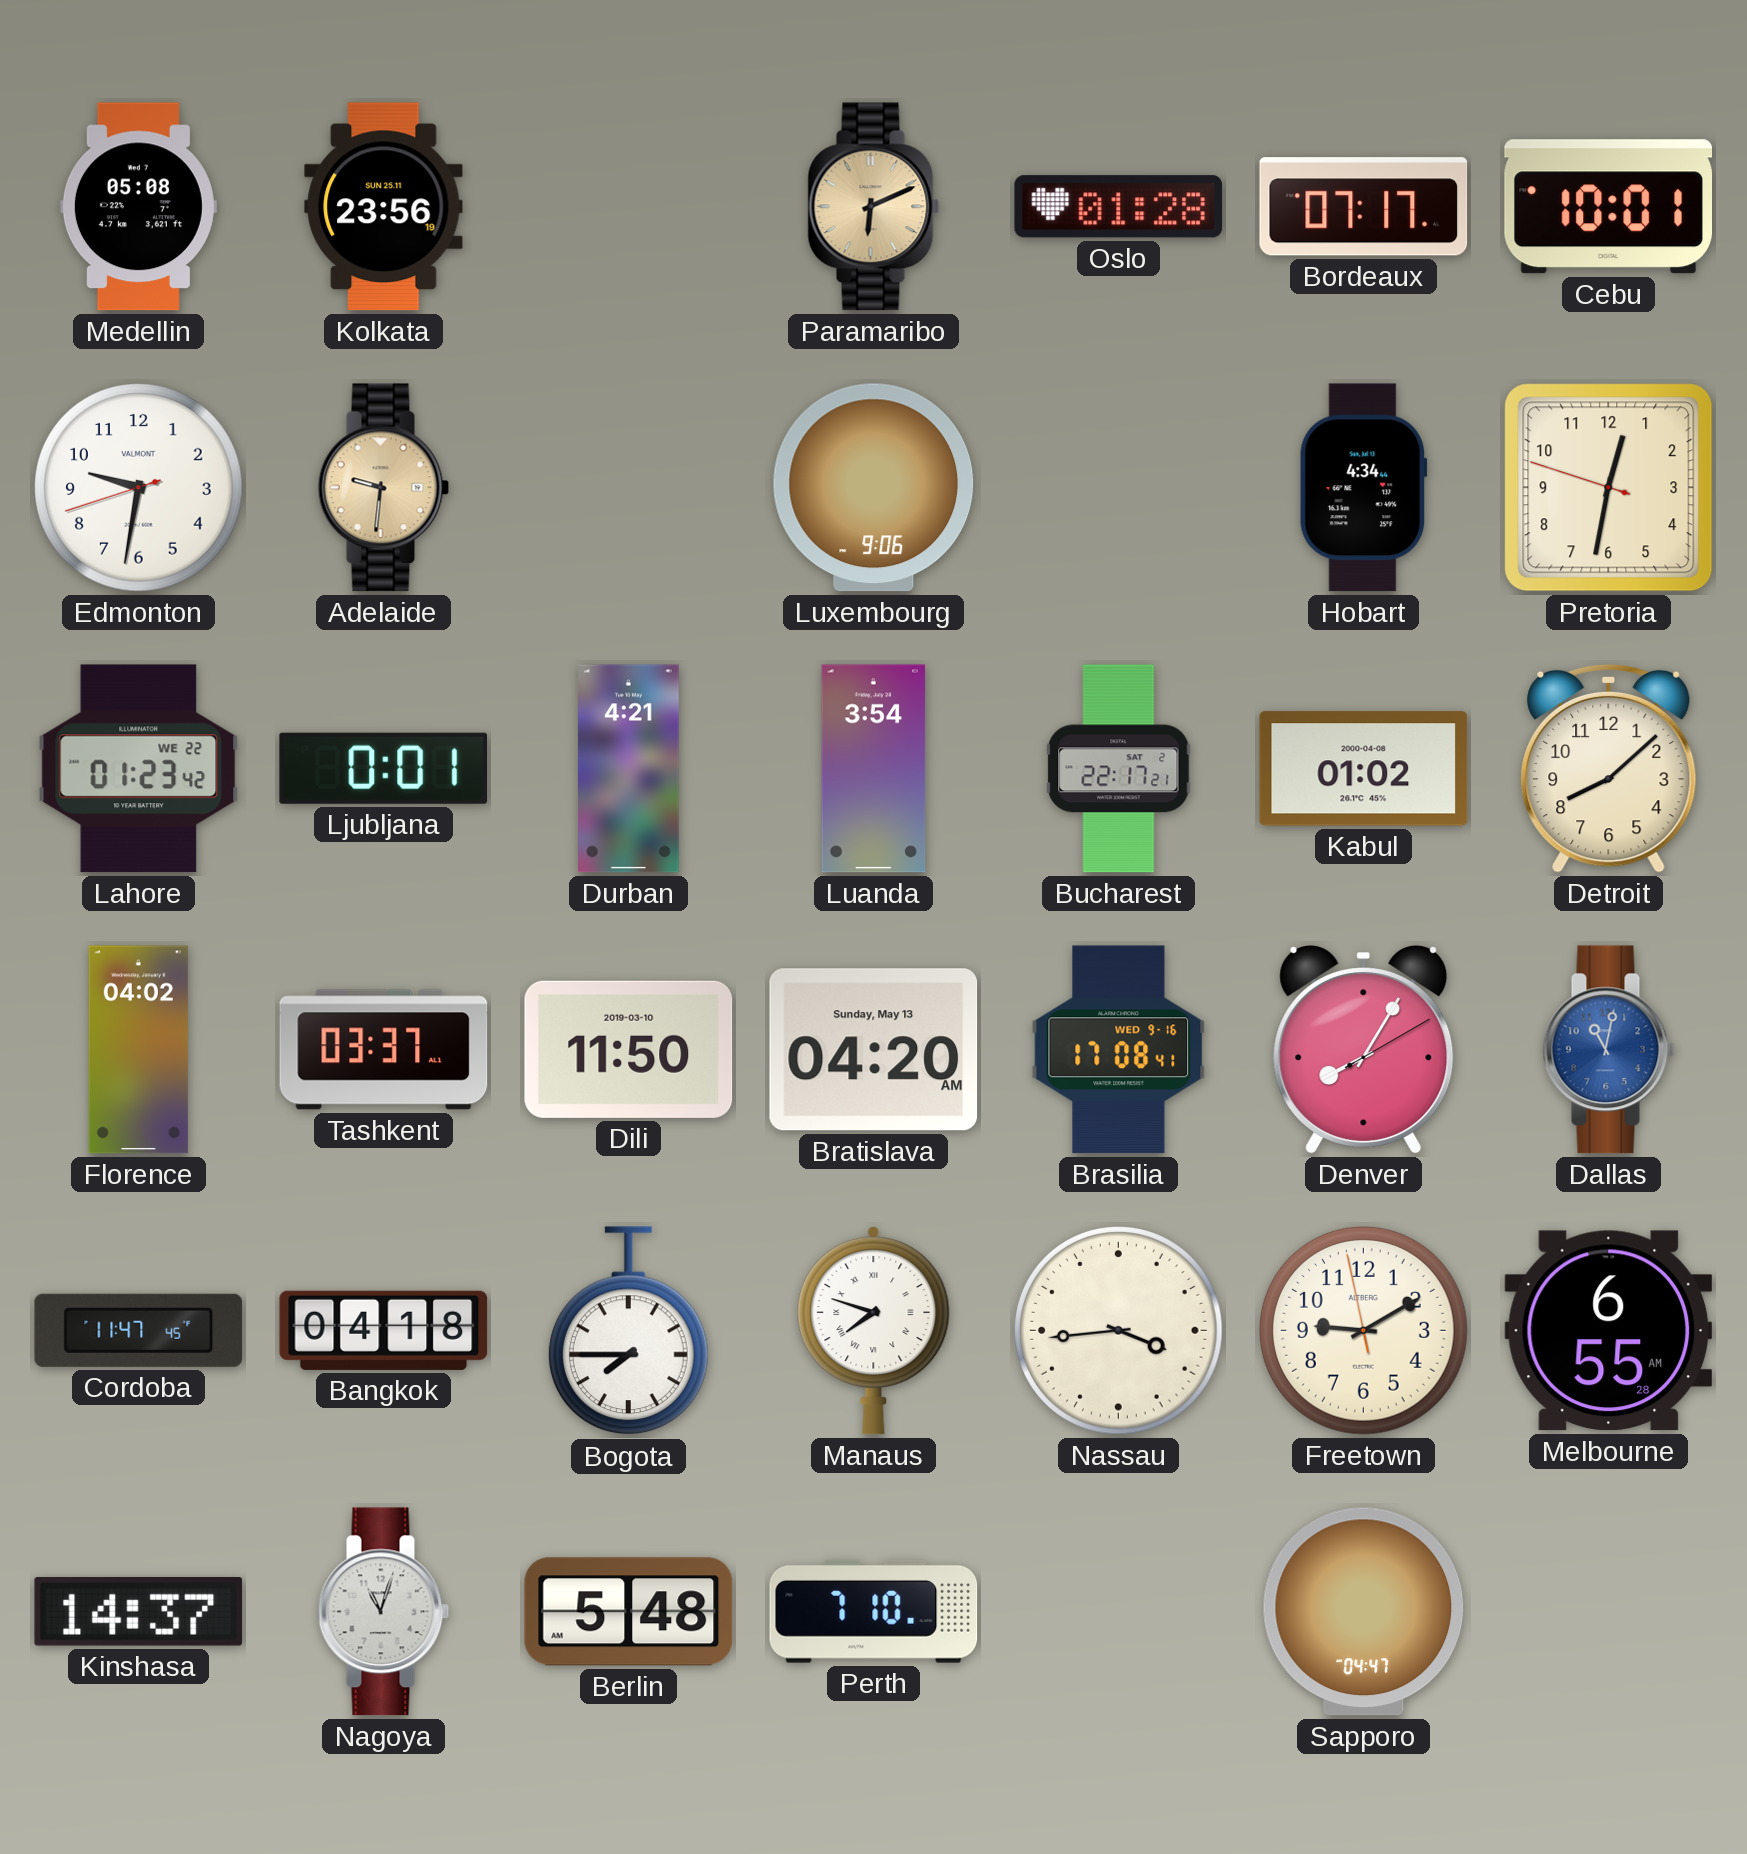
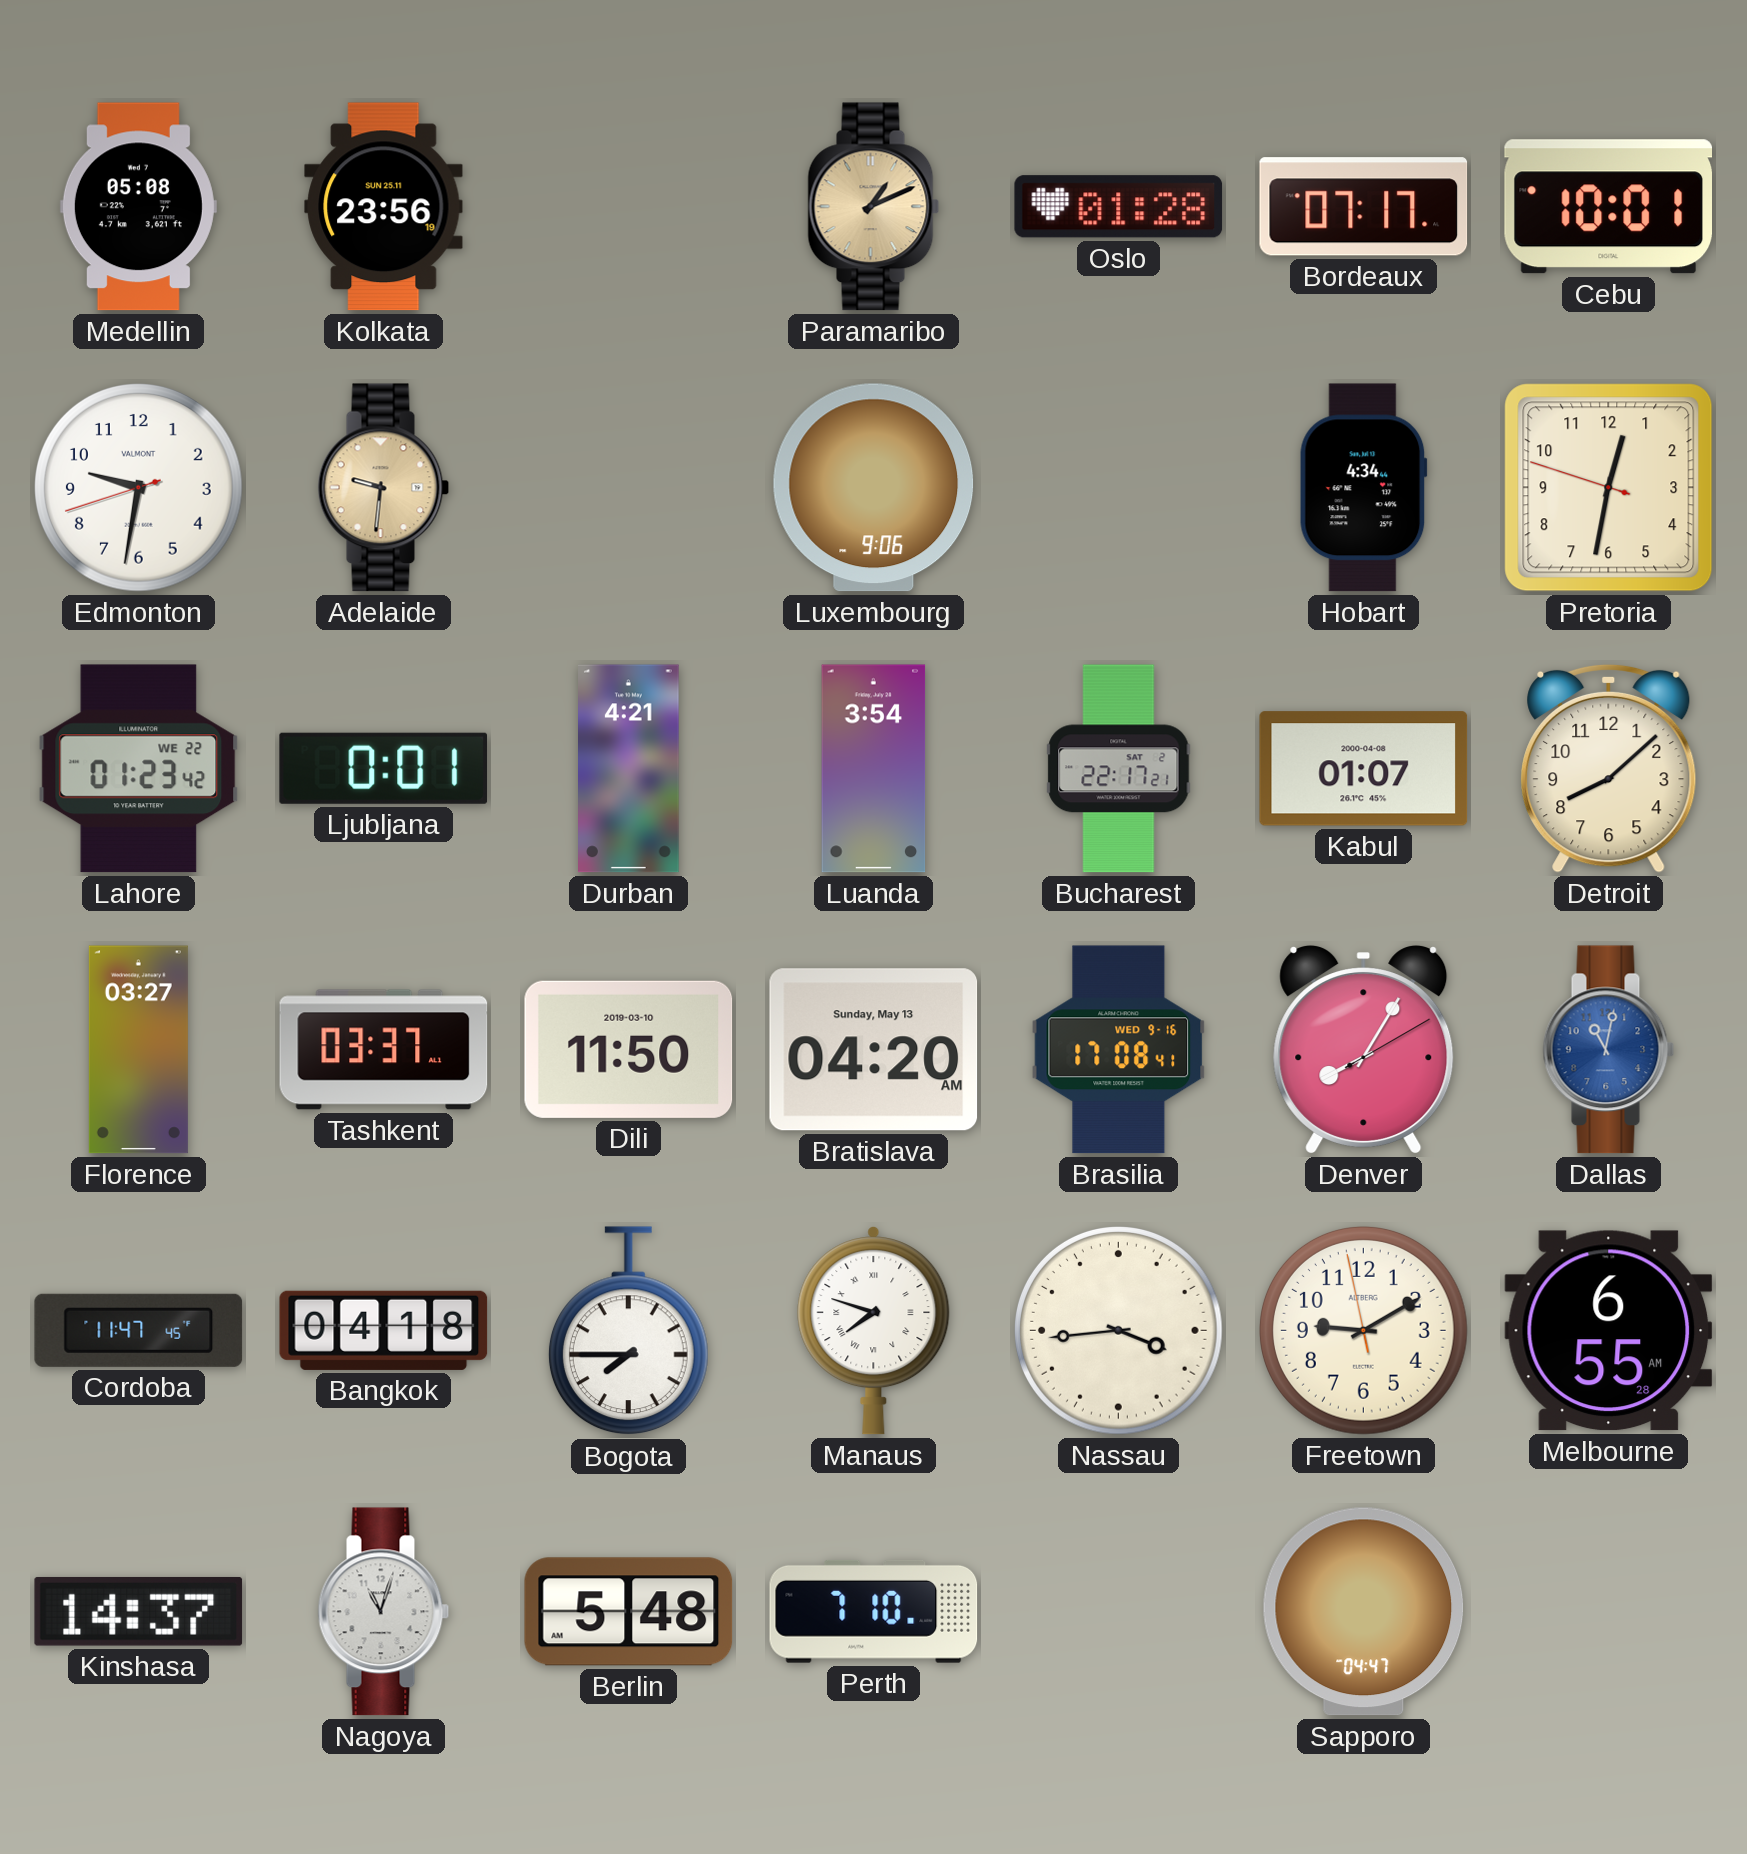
Paramaribo: 6:11 -> 1:11
Kabul: 01:02 -> 01:07
Florence: 04:02 -> 03:27
